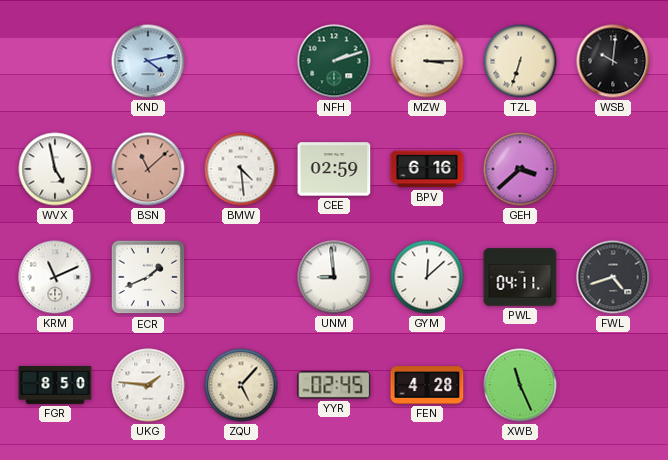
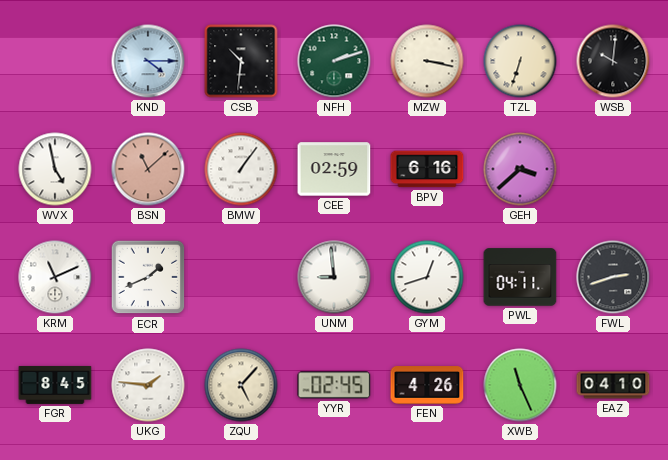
KND: 4:13 -> 4:15
CSB: none -> 10:31
MZW: 3:15 -> 3:17
BMW: 4:29 -> 1:06
GYM: 12:08 -> 12:42
FWL: 4:42 -> 2:42
FGR: 8:50 -> 8:45
FEN: 4:28 -> 4:26
EAZ: none -> 04:10
